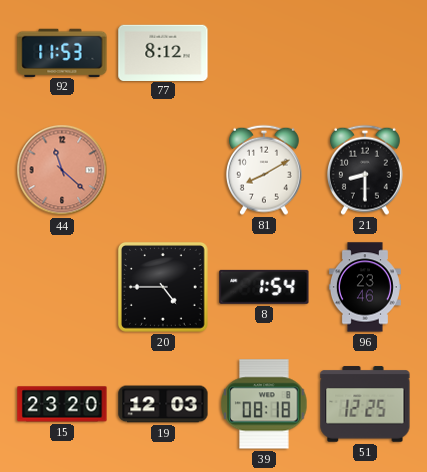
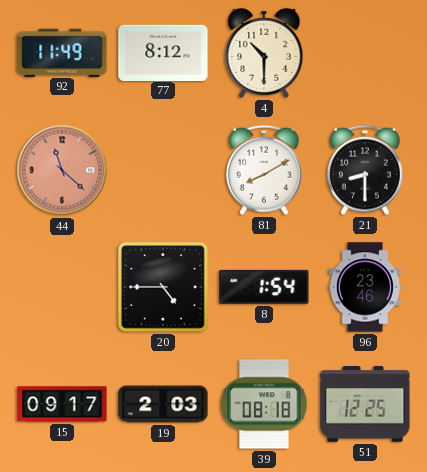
92: 11:53 -> 11:49
4: none -> 10:30
15: 23:20 -> 09:17
19: 12:03 -> 2:03
